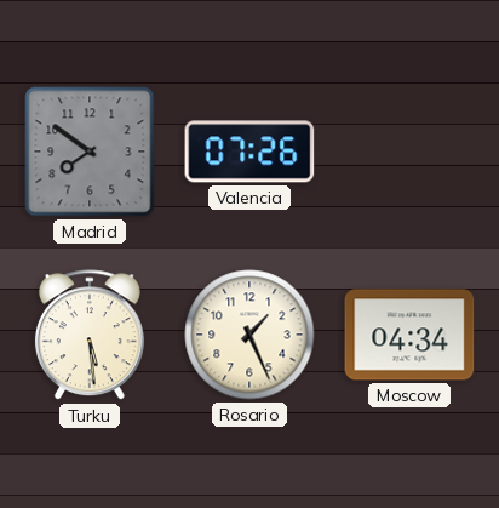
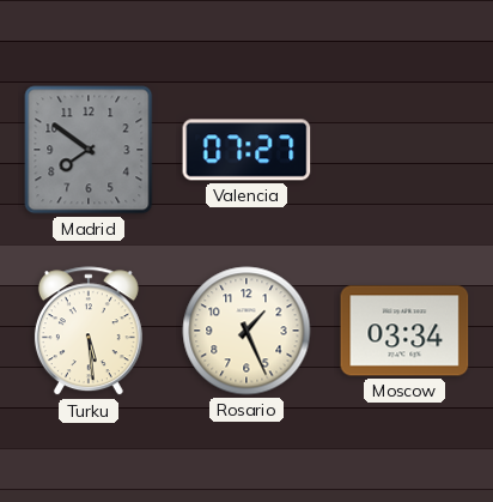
Valencia: 07:26 -> 07:27
Moscow: 04:34 -> 03:34
